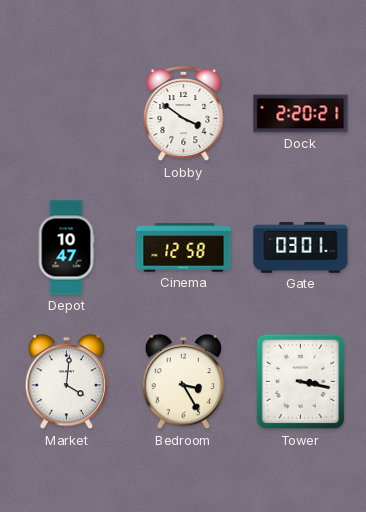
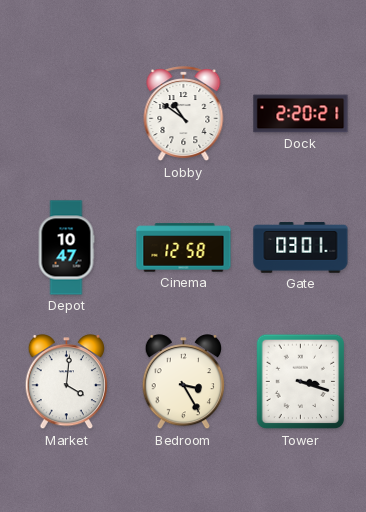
Lobby: 3:51 -> 10:51
Tower: 3:17 -> 3:18
